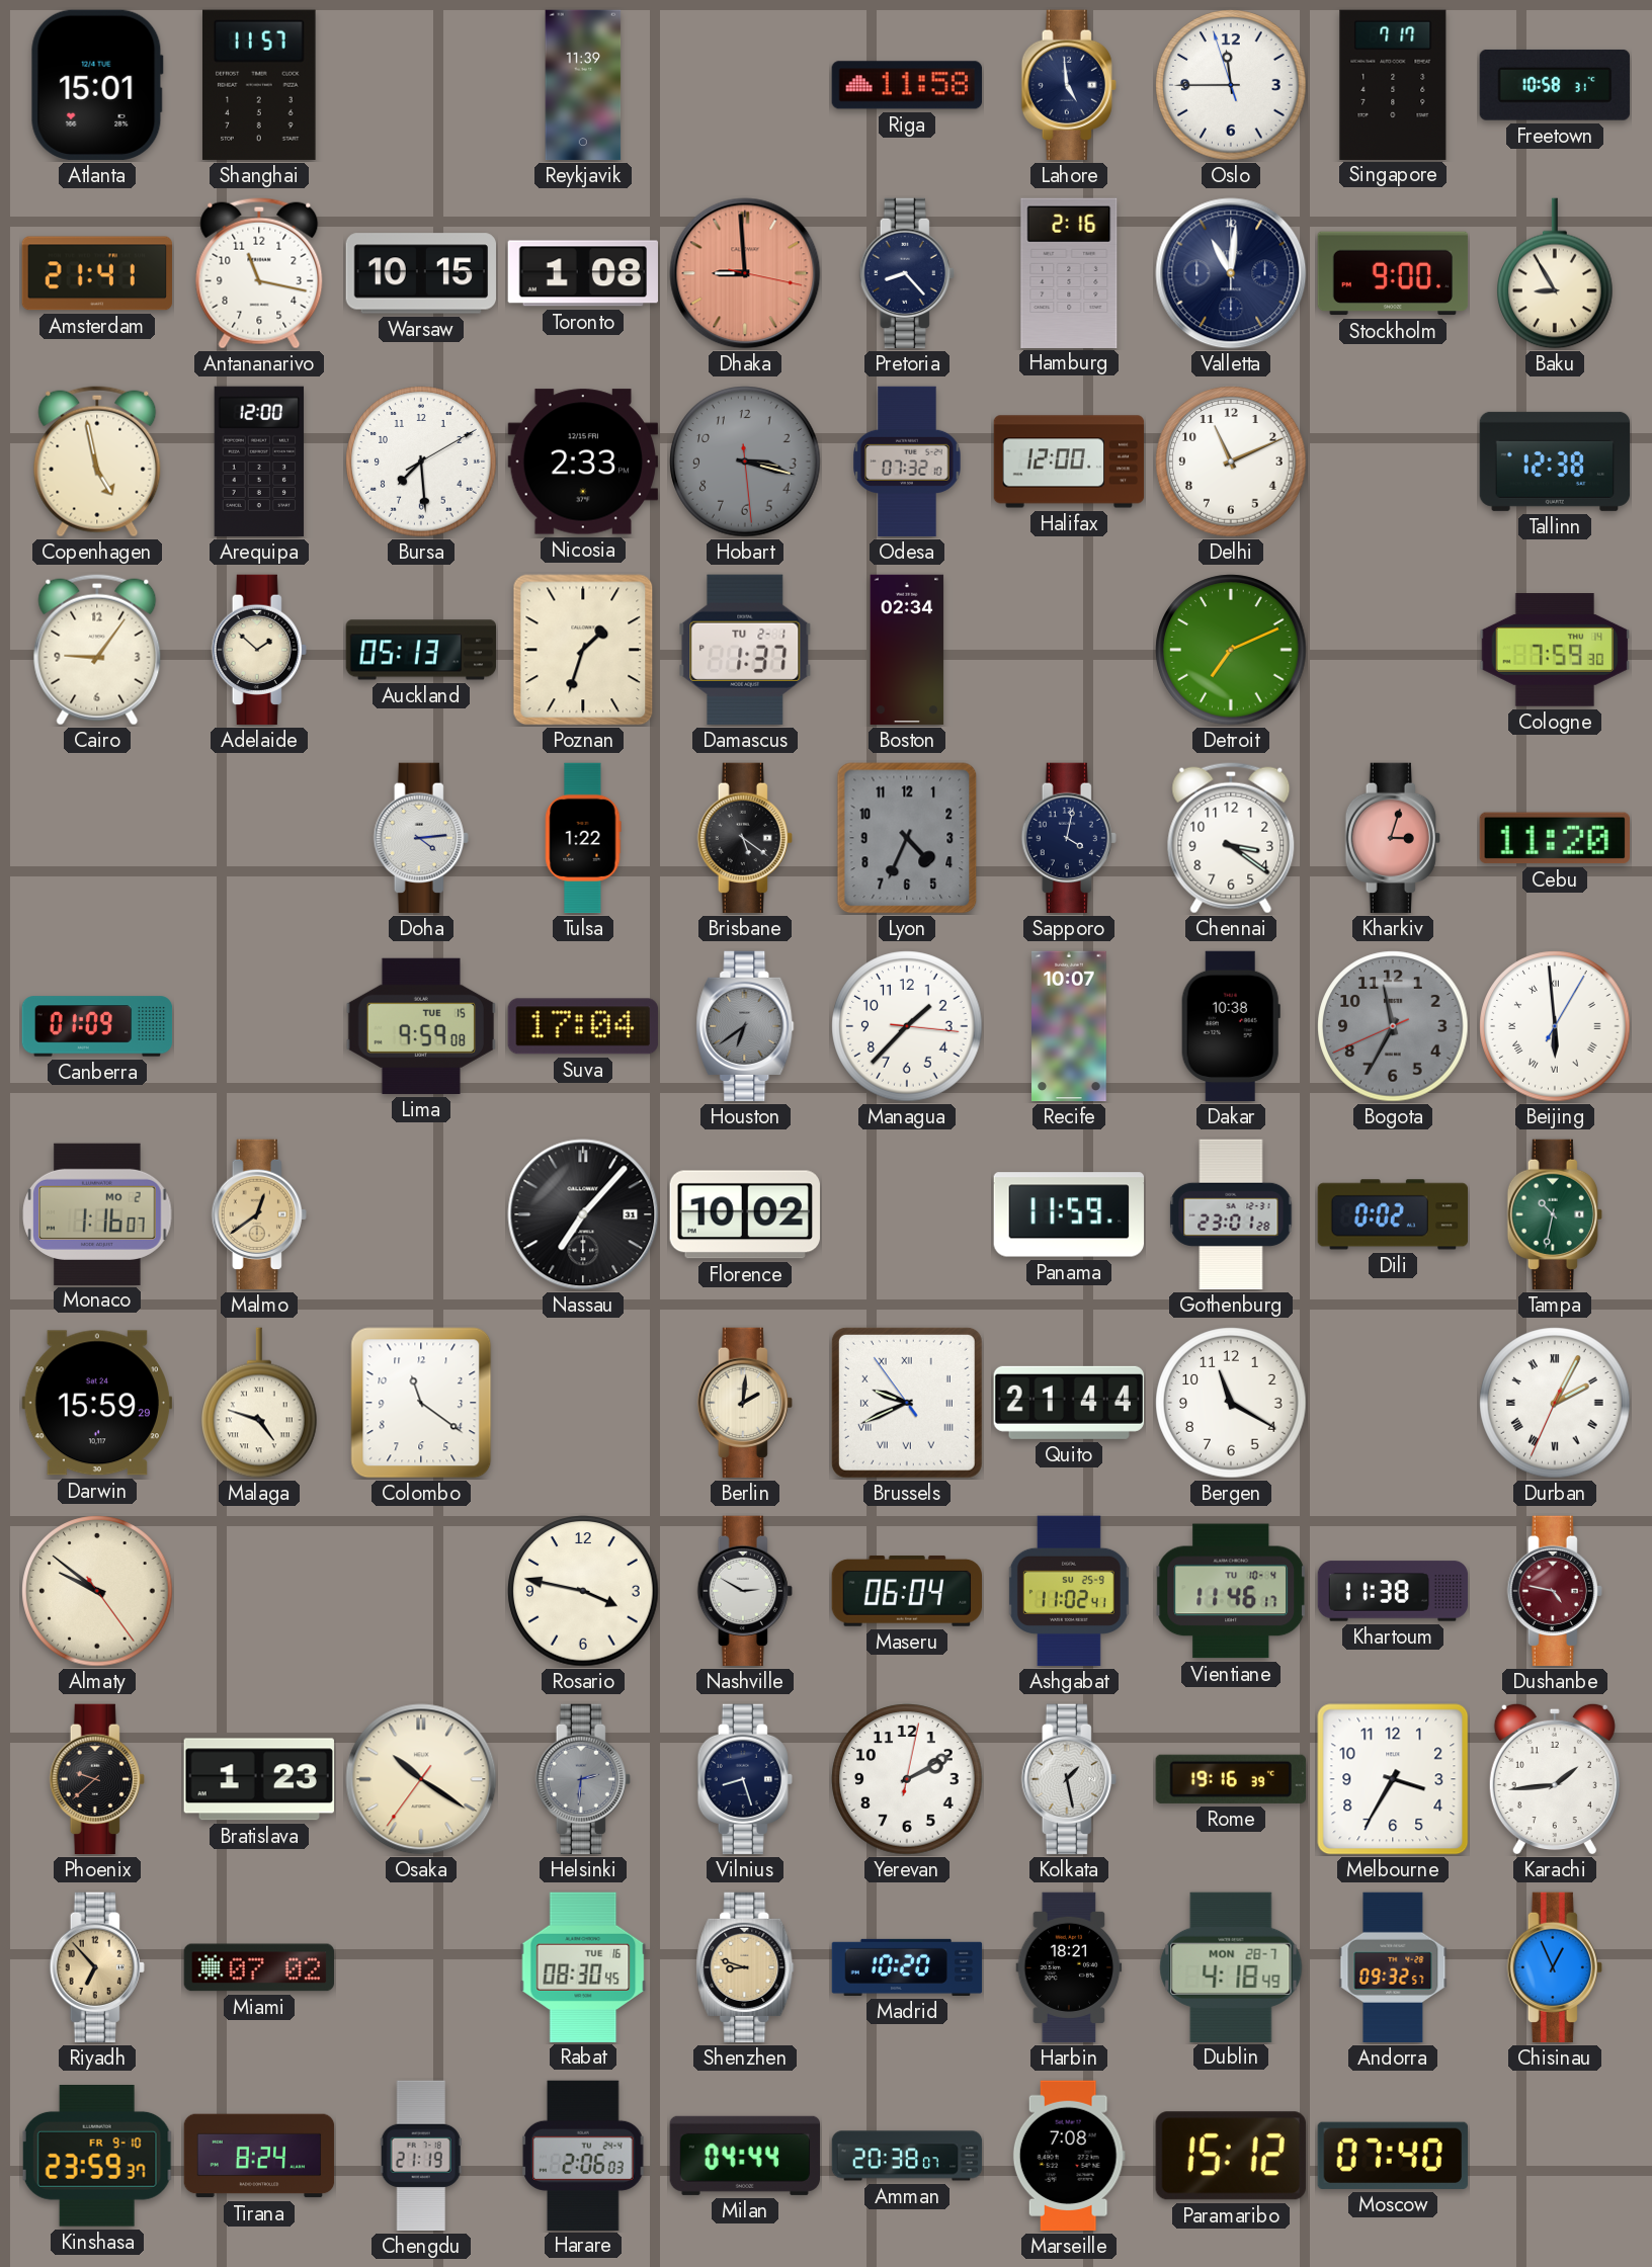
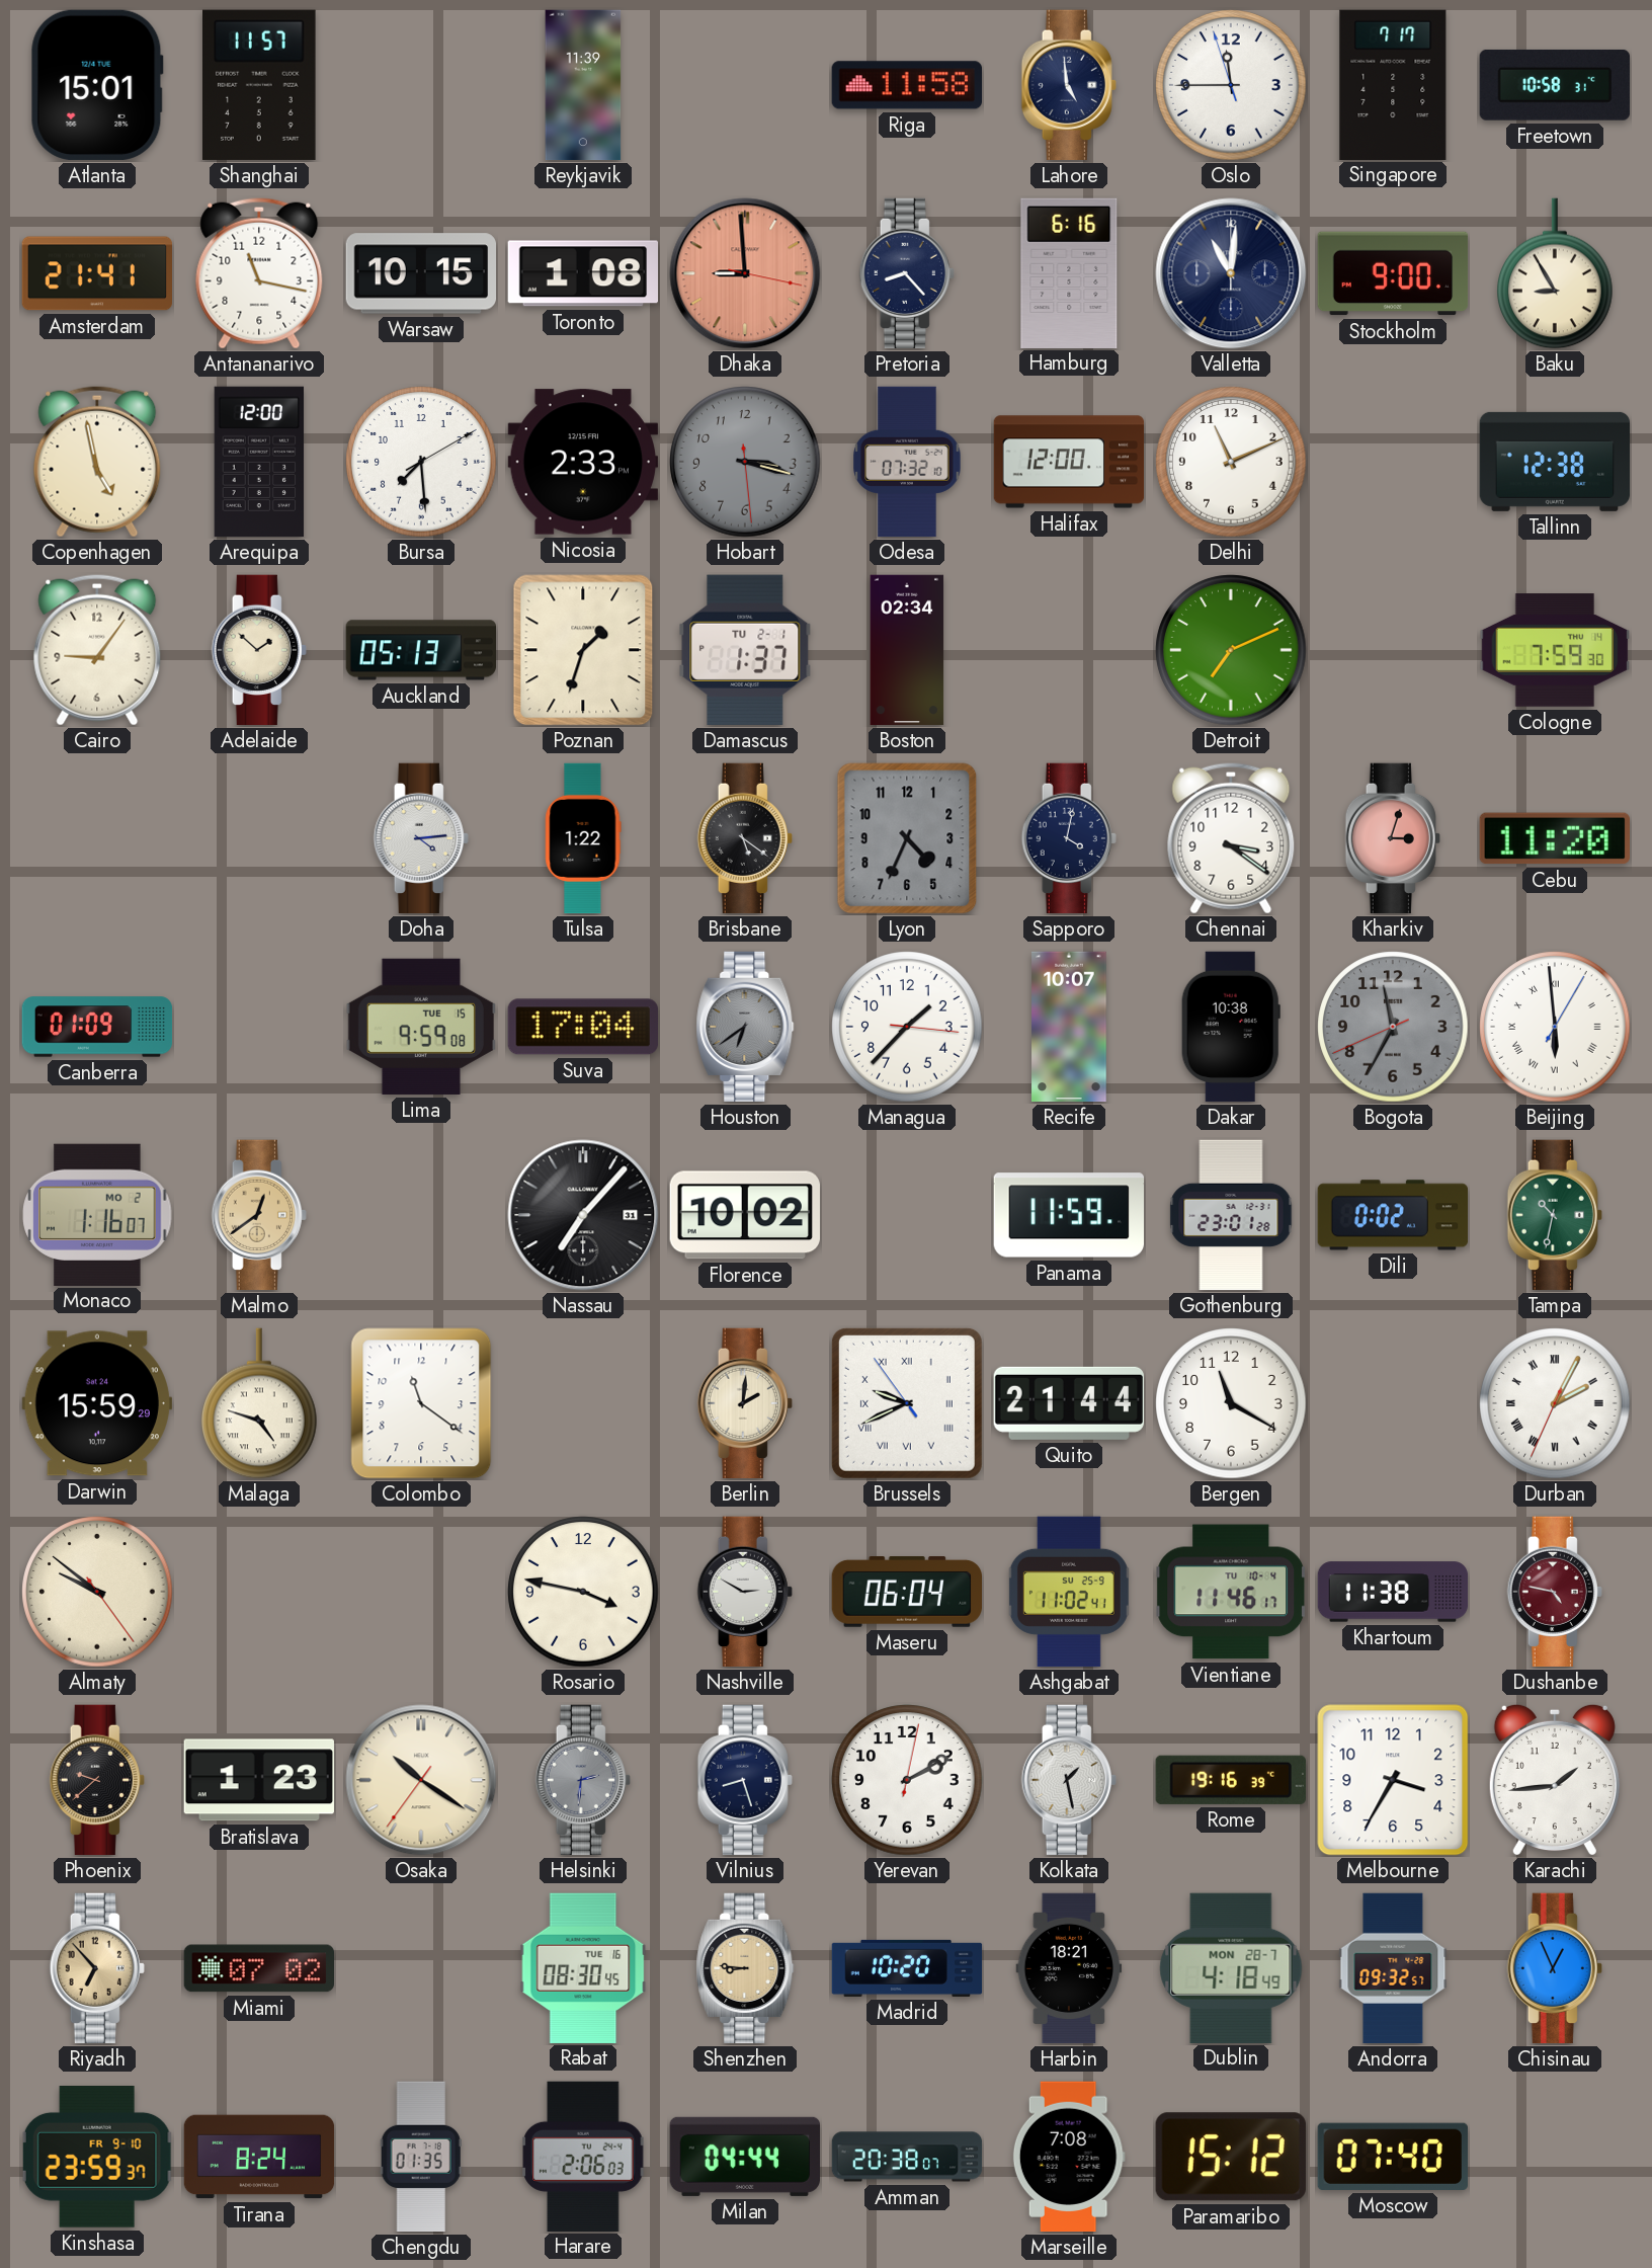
Hamburg: 2:16 -> 6:16
Shenzhen: 8:48 -> 8:46
Chengdu: 21:19 -> 01:35
